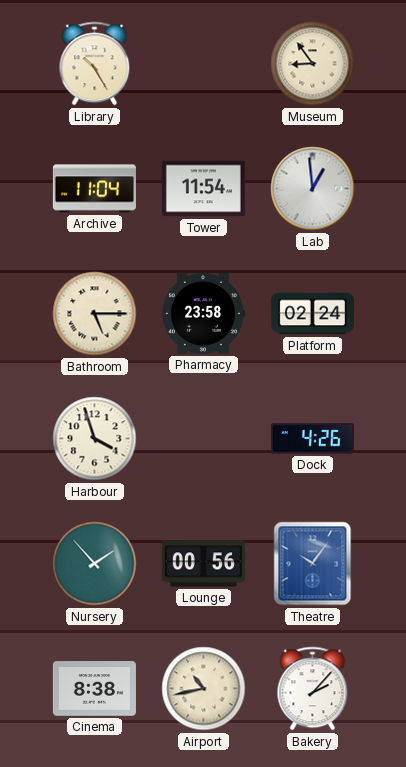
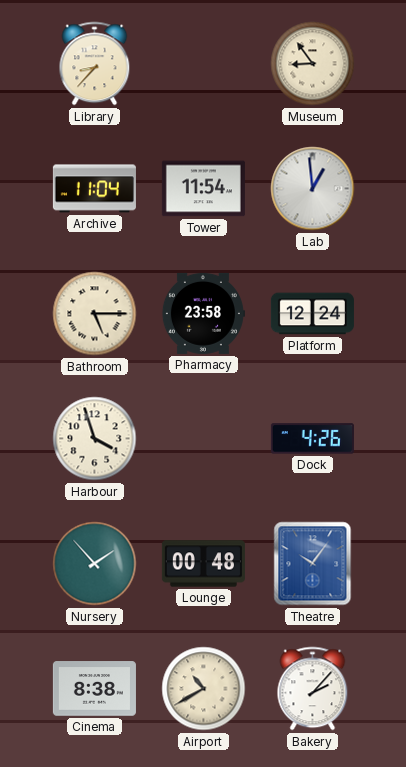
Library: 10:25 -> 8:37
Platform: 02:24 -> 12:24
Lounge: 00:56 -> 00:48
Airport: 10:43 -> 10:40
